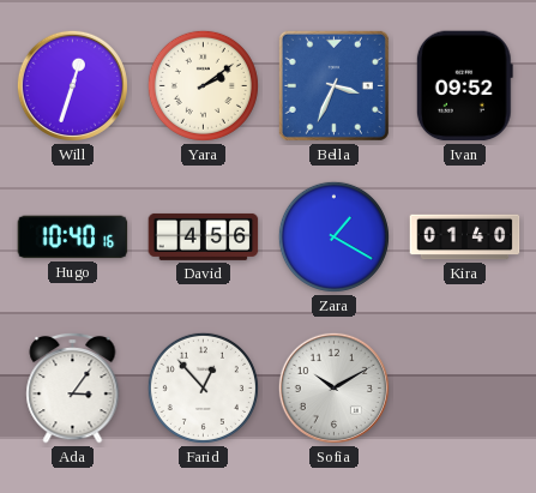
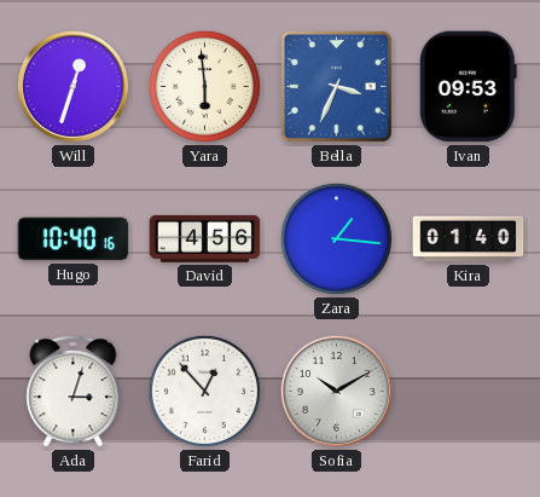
Yara: 2:09 -> 5:59
Ivan: 09:52 -> 09:53
Zara: 1:20 -> 1:16
Ada: 3:06 -> 3:03
